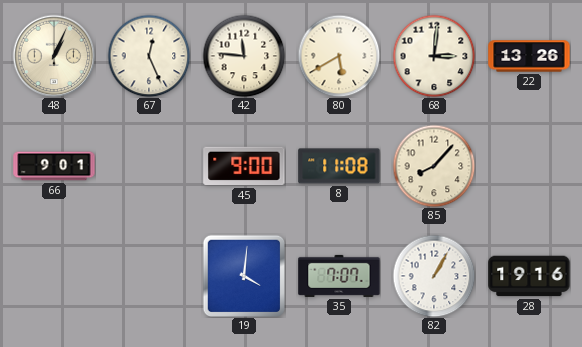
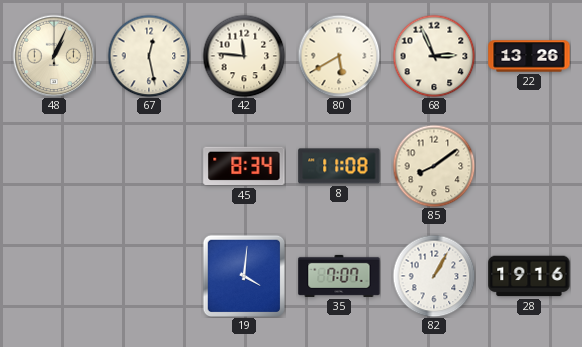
67: 12:26 -> 12:28
68: 3:01 -> 2:56
66: 9:01 -> none
45: 9:00 -> 8:34
85: 8:07 -> 8:09
